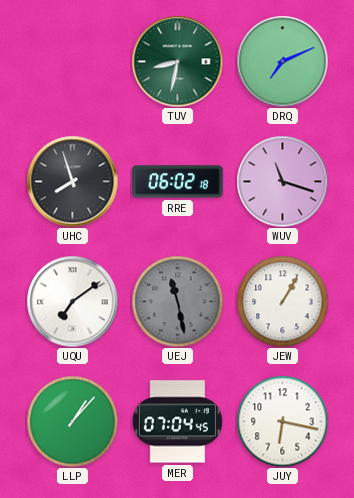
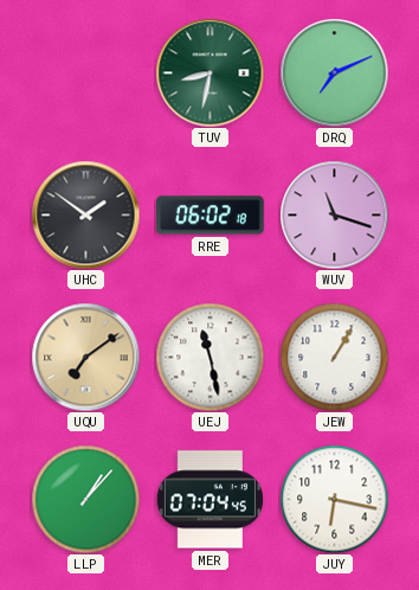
UHC: 7:57 -> 1:51
UQU dial: white -> champagne
UEJ dial: grey -> white
